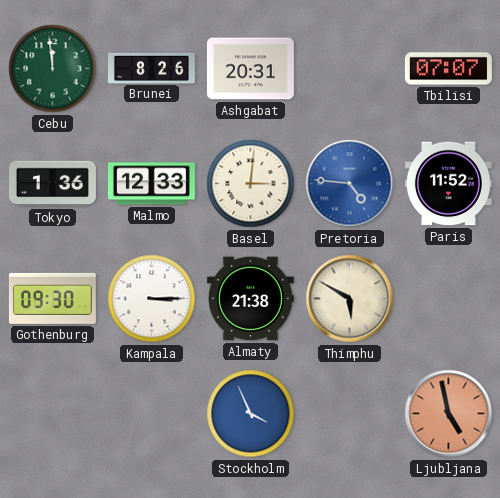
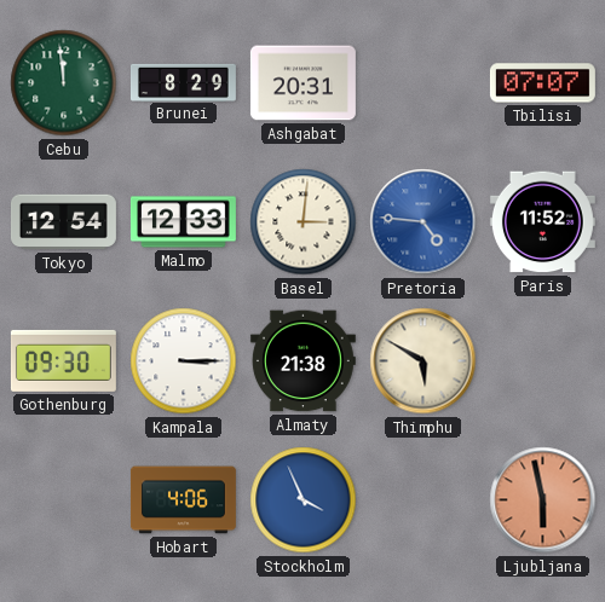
Brunei: 8:26 -> 8:29
Tokyo: 1:36 -> 12:54
Hobart: none -> 4:06
Ljubljana: 4:58 -> 5:58
